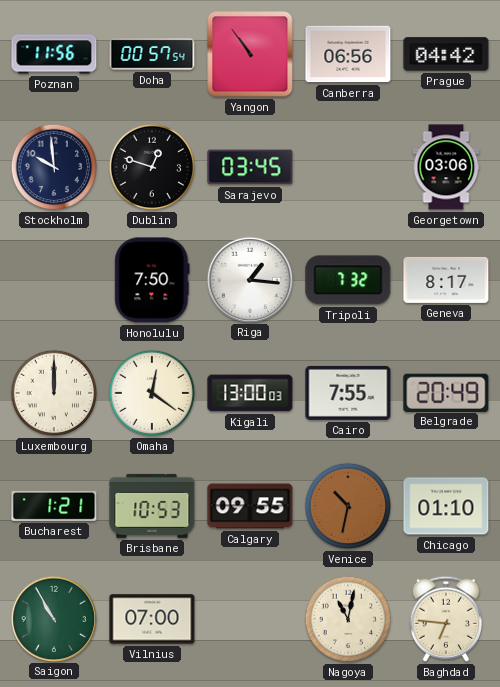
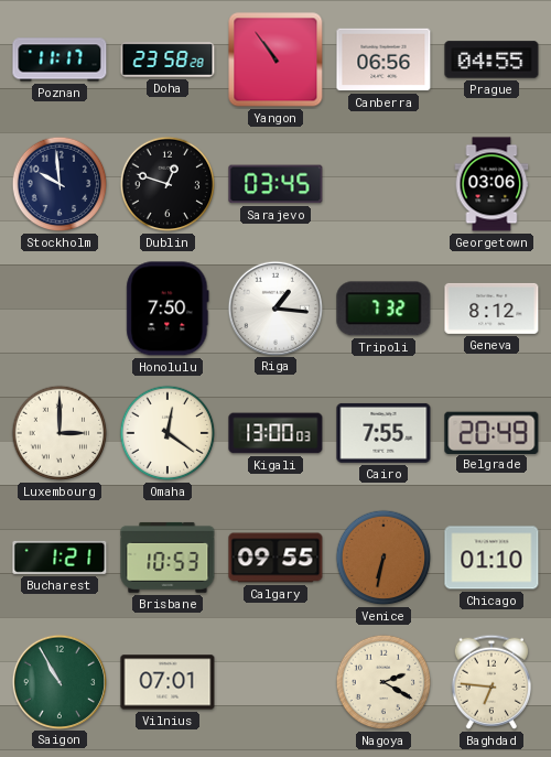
Poznan: 11:56 -> 11:17
Doha: 00:57 -> 23:58
Prague: 04:42 -> 04:55
Geneva: 8:17 -> 8:12
Luxembourg: 12:00 -> 3:00
Venice: 10:32 -> 6:32
Vilnius: 07:00 -> 07:01
Nagoya: 11:02 -> 2:20
